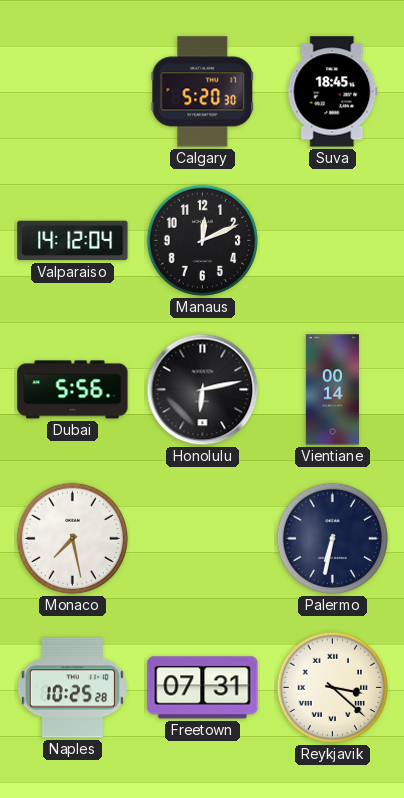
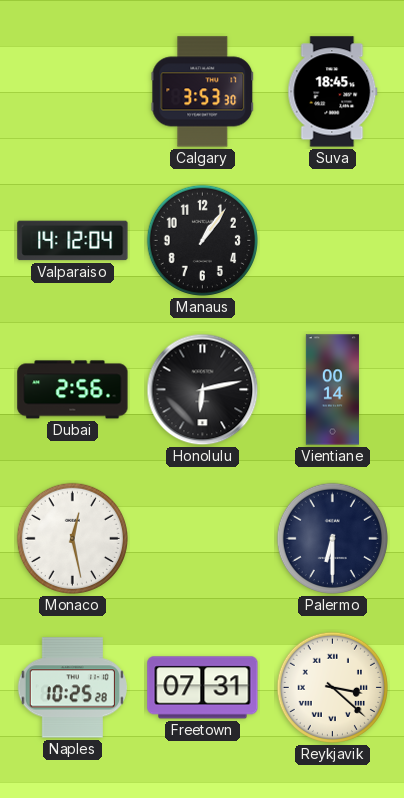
Calgary: 5:20 -> 3:53
Manaus: 12:11 -> 1:06
Dubai: 5:56 -> 2:56
Monaco: 7:28 -> 12:28
Palermo: 6:32 -> 6:30
